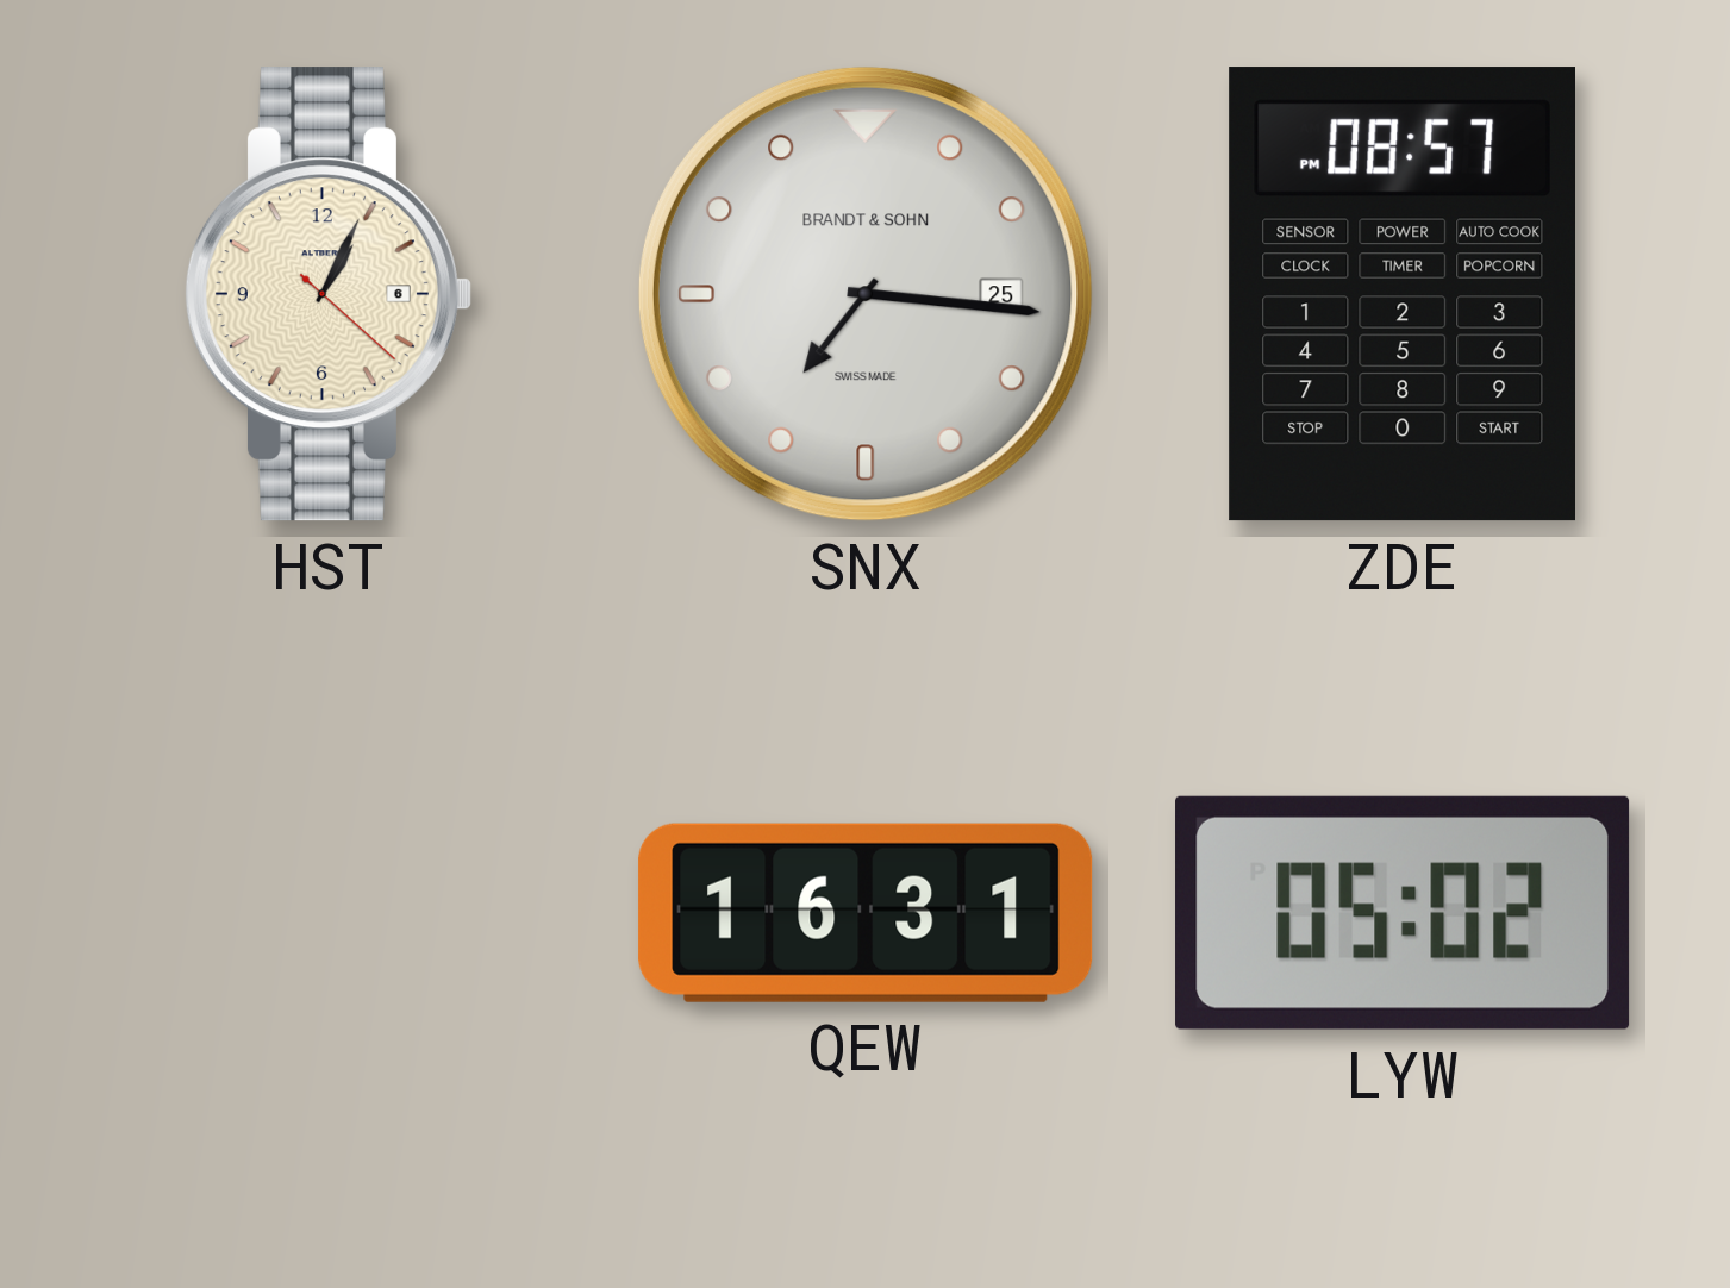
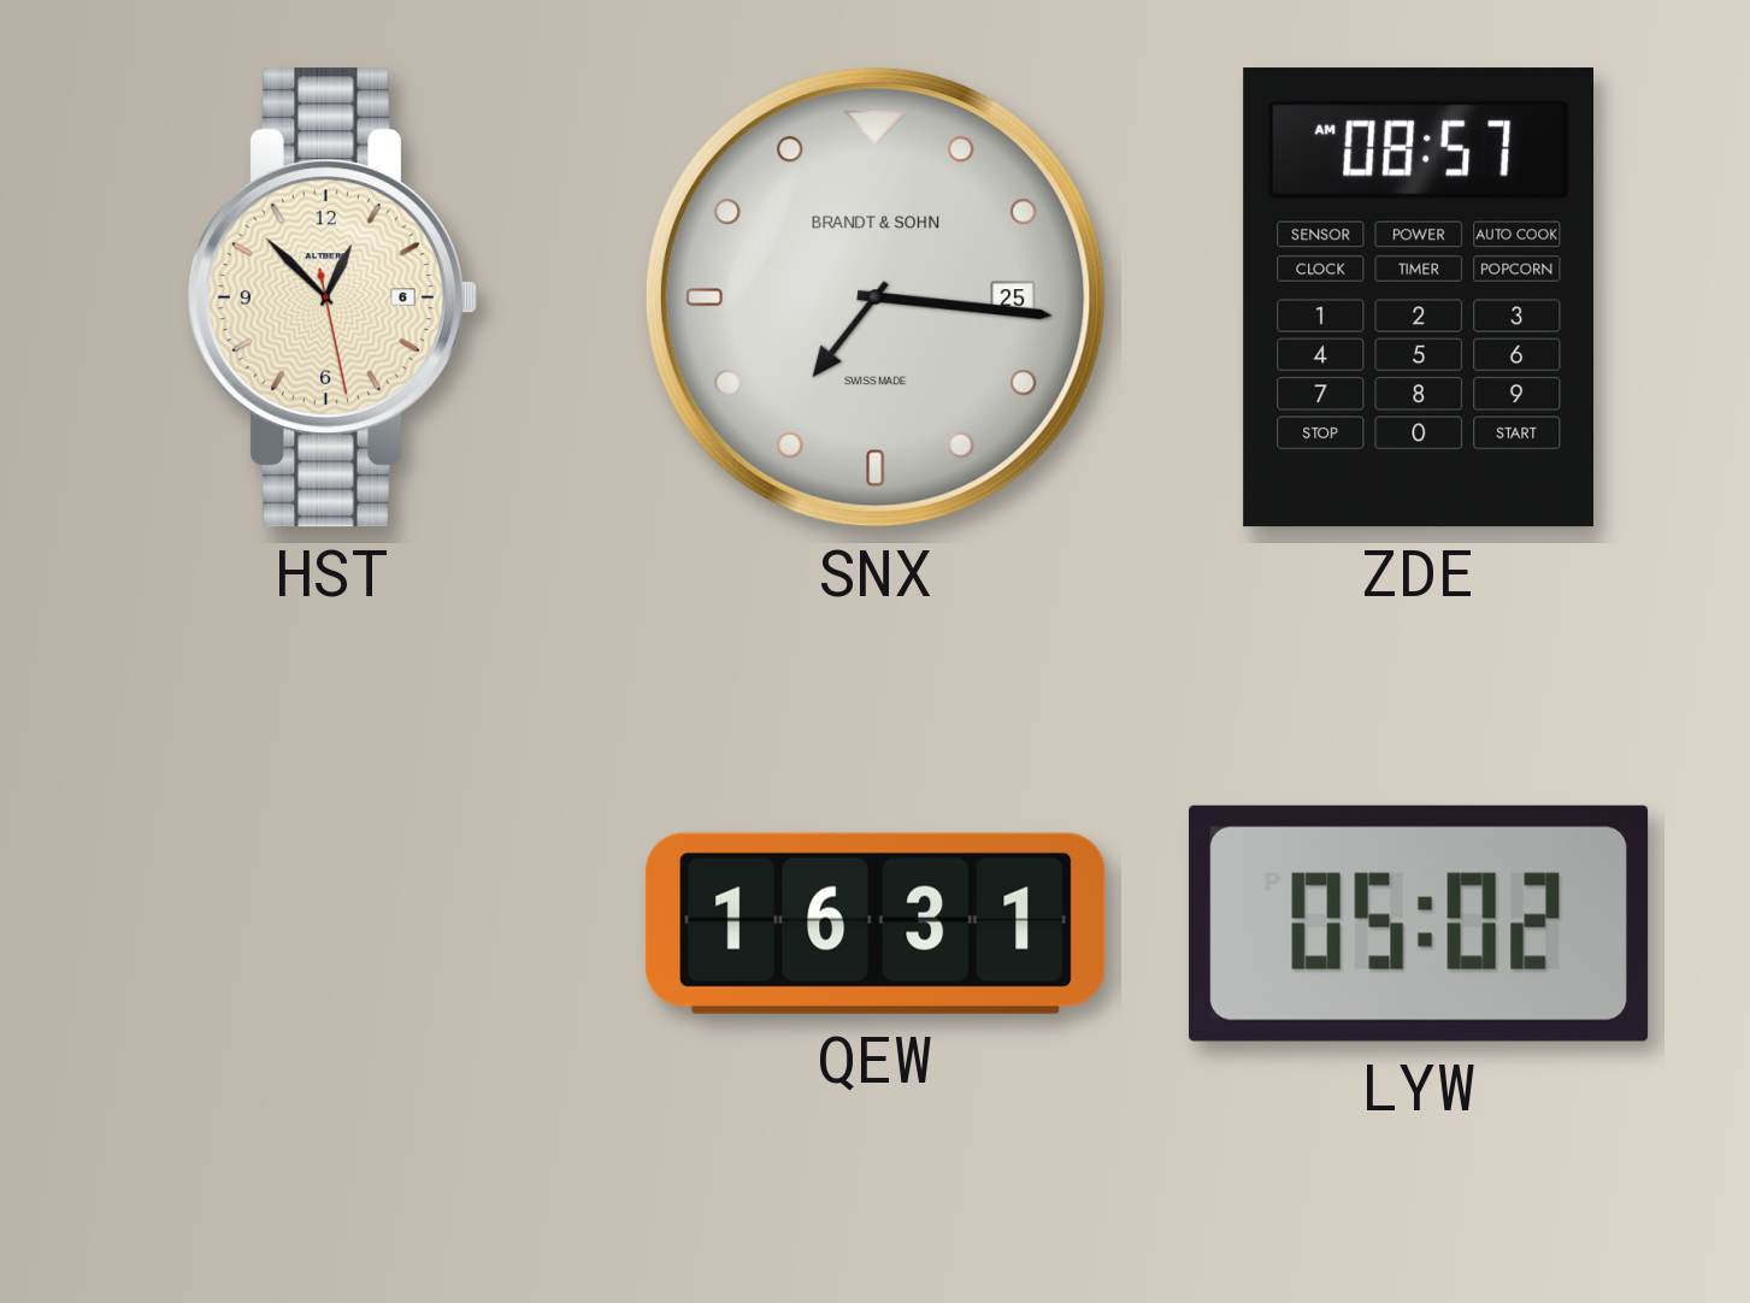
HST: 1:04 -> 12:52
ZDE: 08:57 PM -> 08:57 AM
